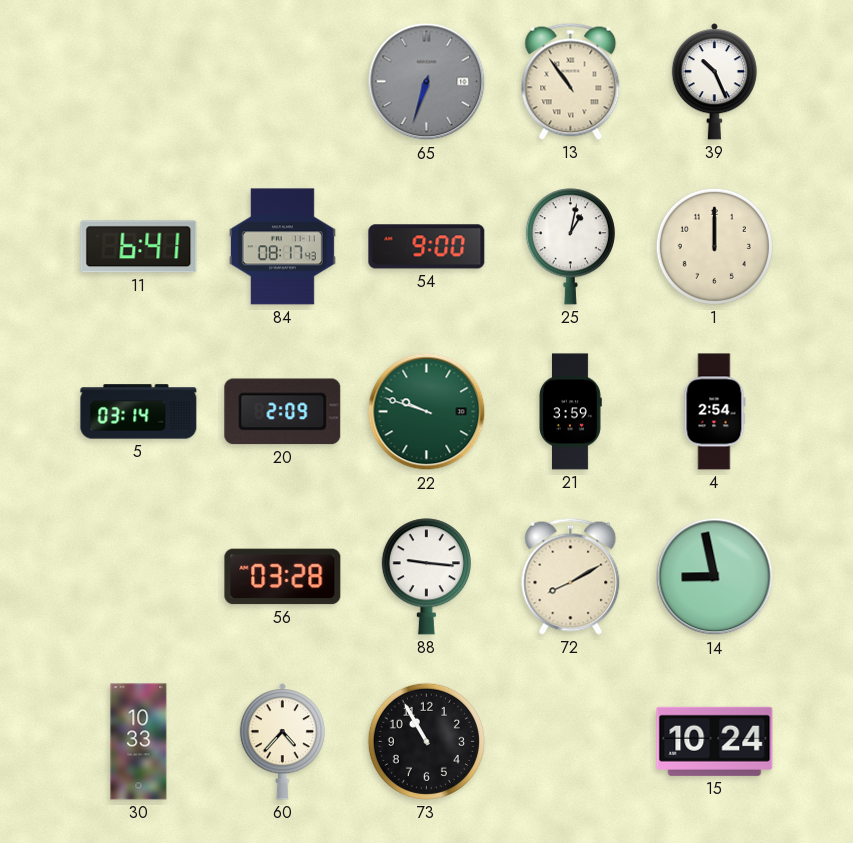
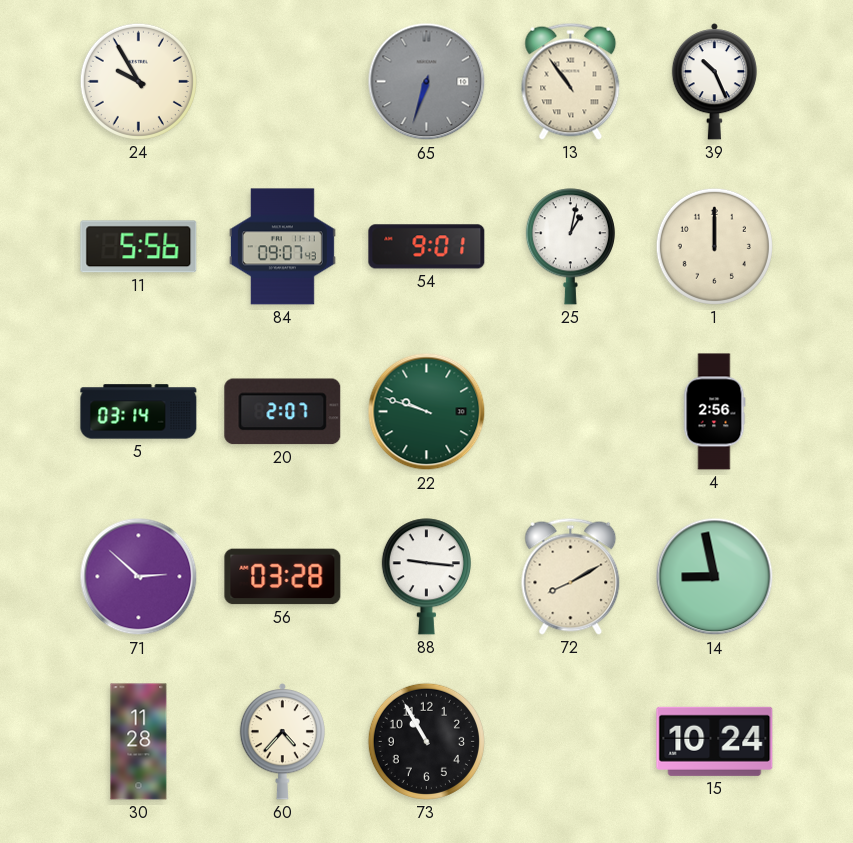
24: none -> 9:55
11: 6:41 -> 5:56
84: 08:17 -> 09:07
54: 9:00 -> 9:01
20: 2:09 -> 2:07
21: 3:59 -> none
4: 2:54 -> 2:56
71: none -> 2:52
30: 10:33 -> 11:28
